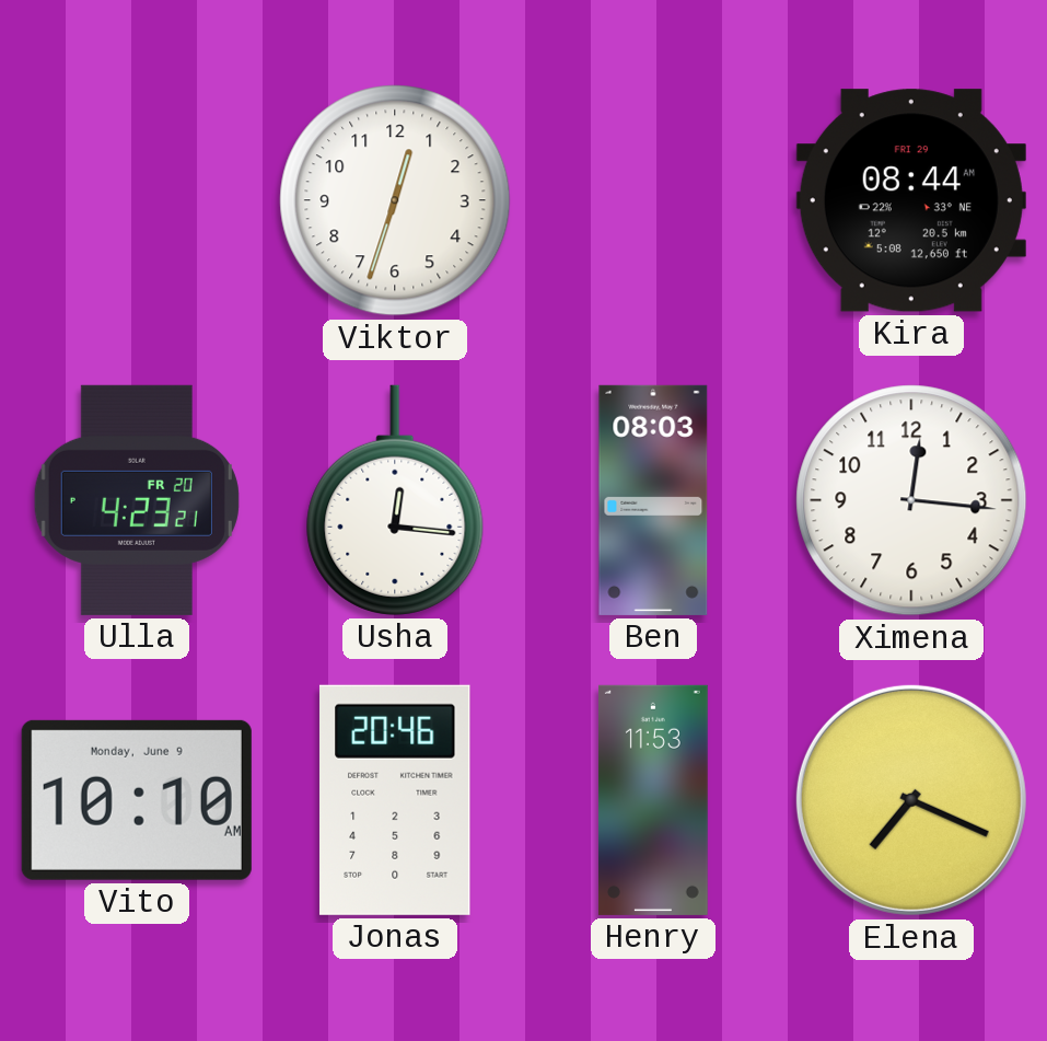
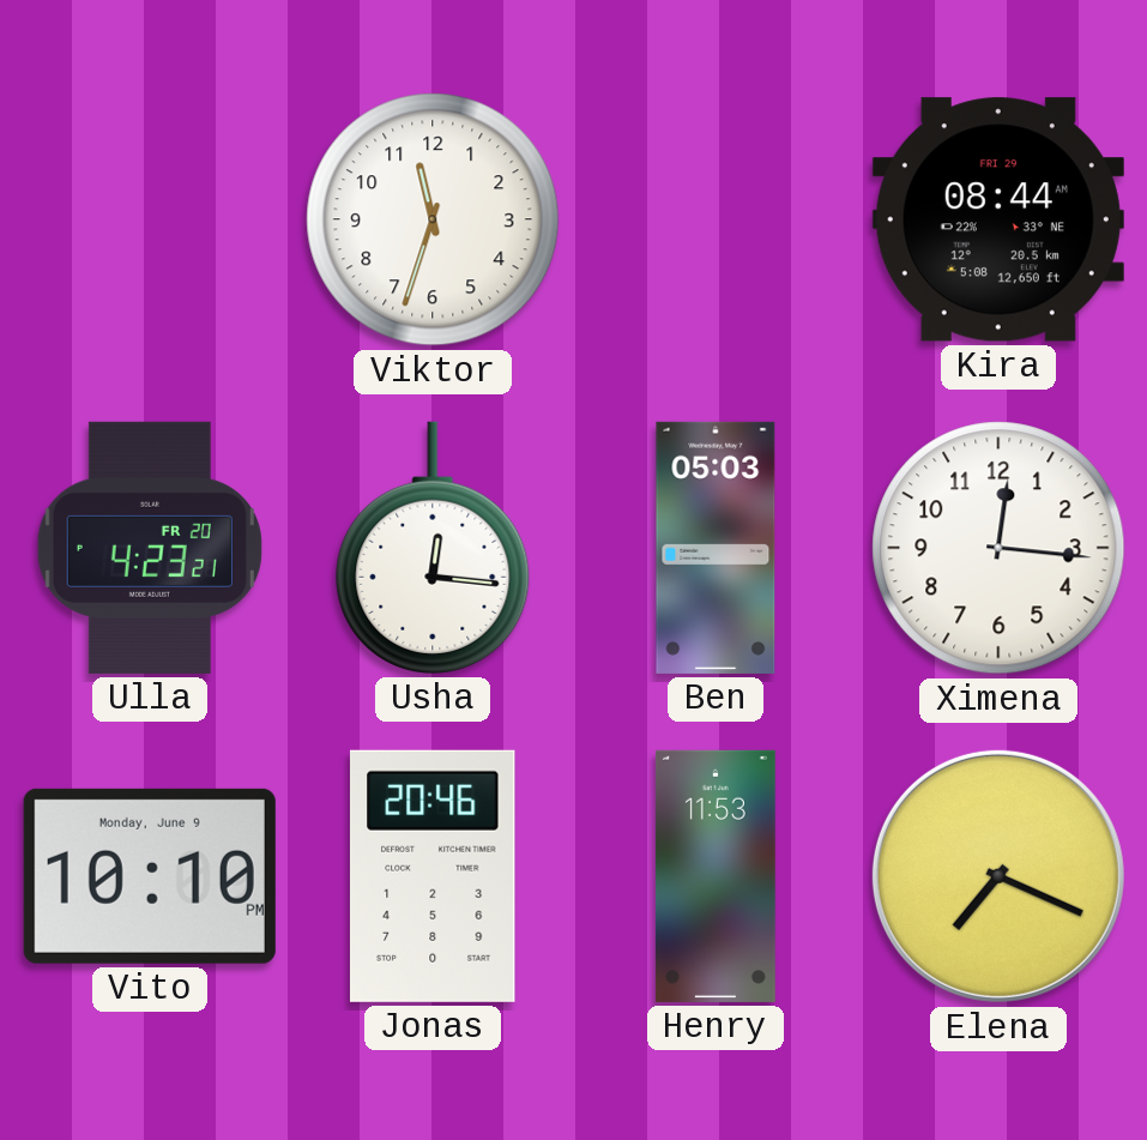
Viktor: 12:33 -> 11:33
Ben: 08:03 -> 05:03
Vito: 10:10 AM -> 10:10 PM
